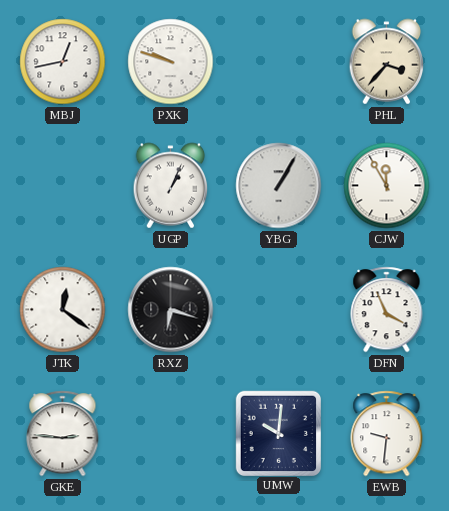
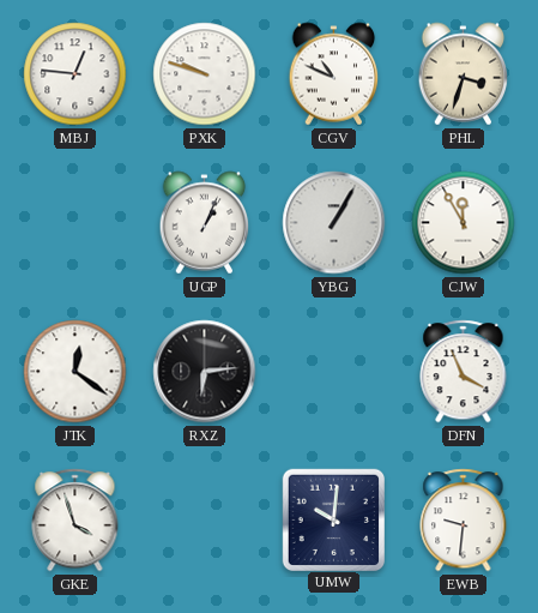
MBJ: 12:43 -> 12:46
CGV: none -> 10:49
PHL: 3:37 -> 3:33
RXZ: 6:18 -> 6:14
GKE: 2:46 -> 3:57
